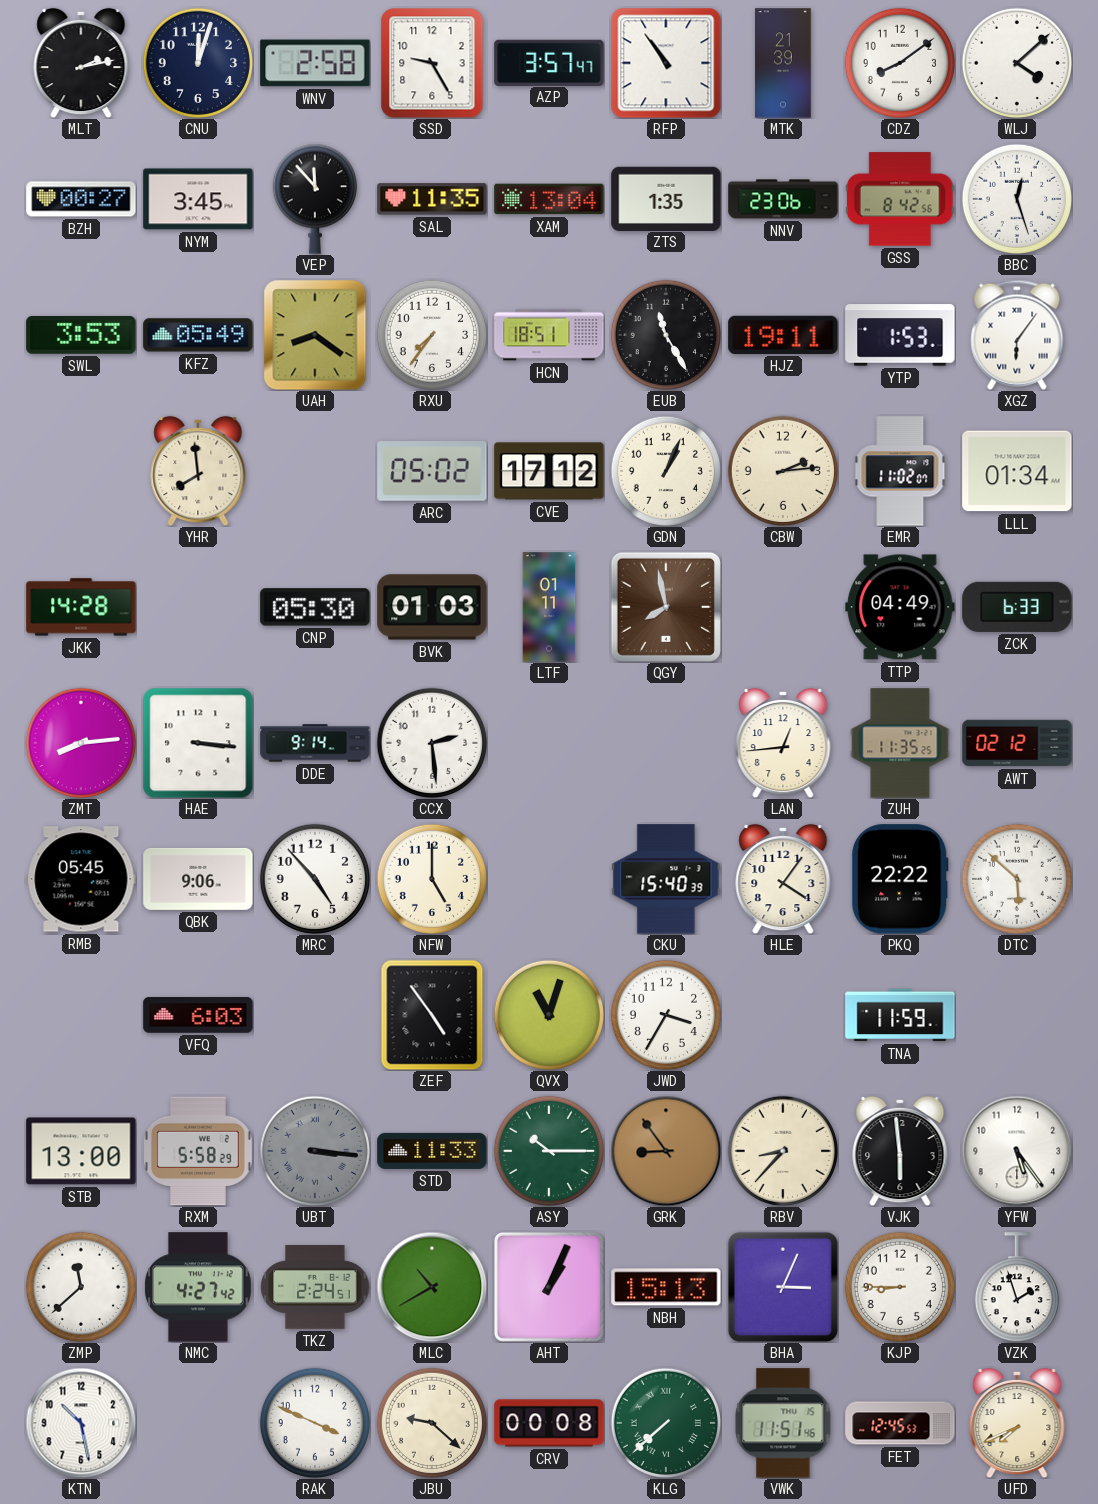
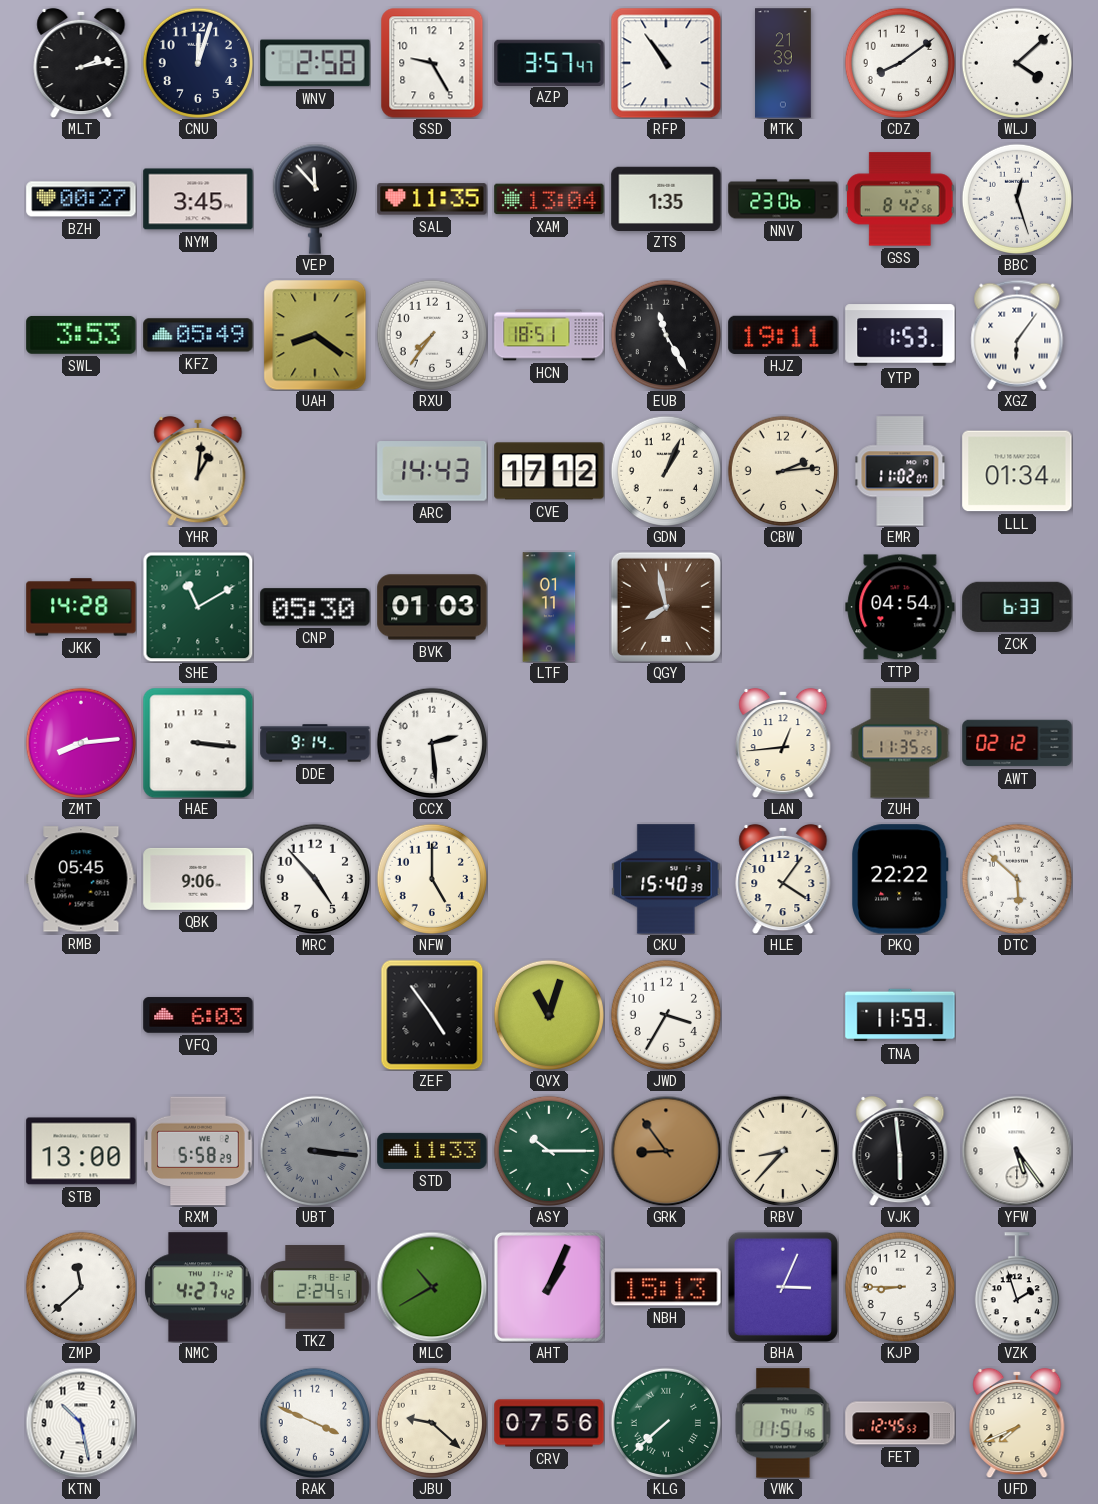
YHR: 7:59 -> 1:01
ARC: 05:02 -> 14:43
SHE: none -> 11:10
TTP: 04:49 -> 04:54
CRV: 00:08 -> 07:56
